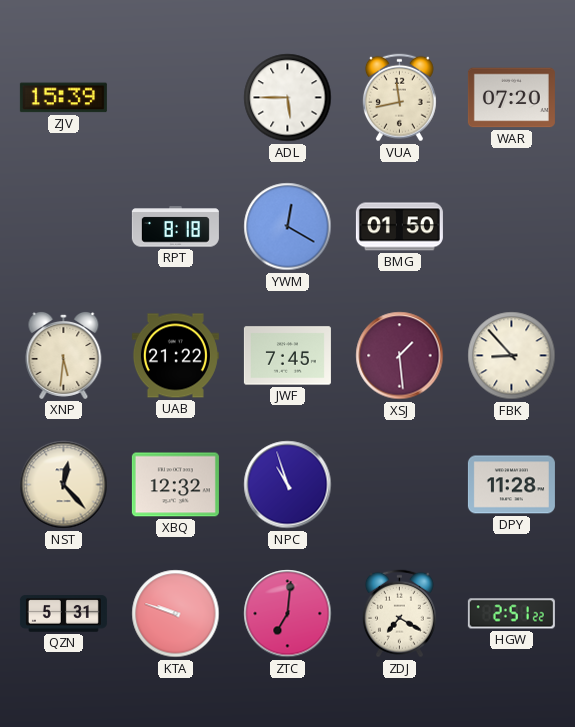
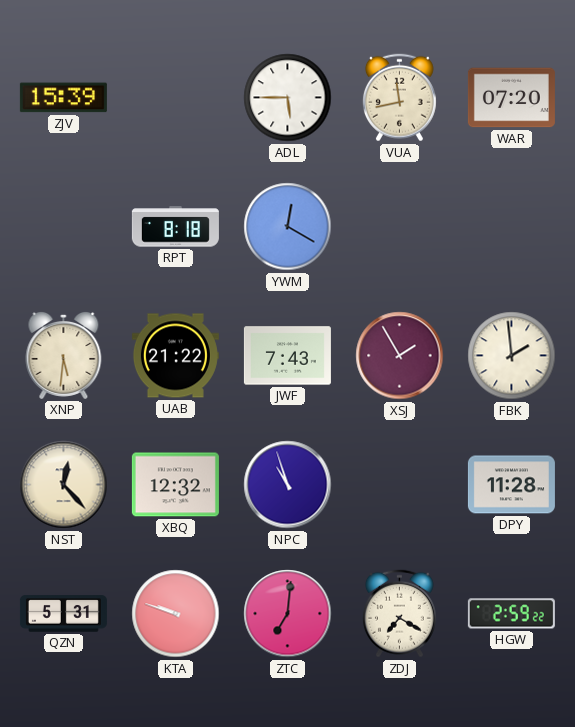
BMG: 01:50 -> none
JWF: 7:45 -> 7:43
XSJ: 1:29 -> 1:55
FBK: 8:53 -> 1:59
HGW: 2:51 -> 2:59
